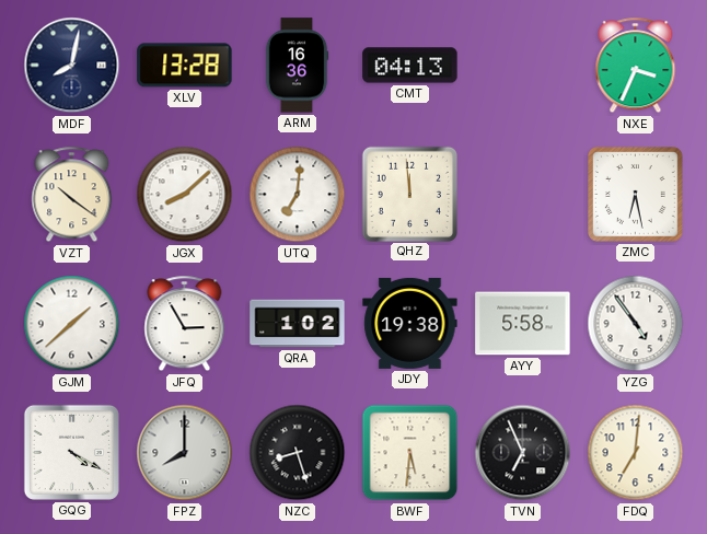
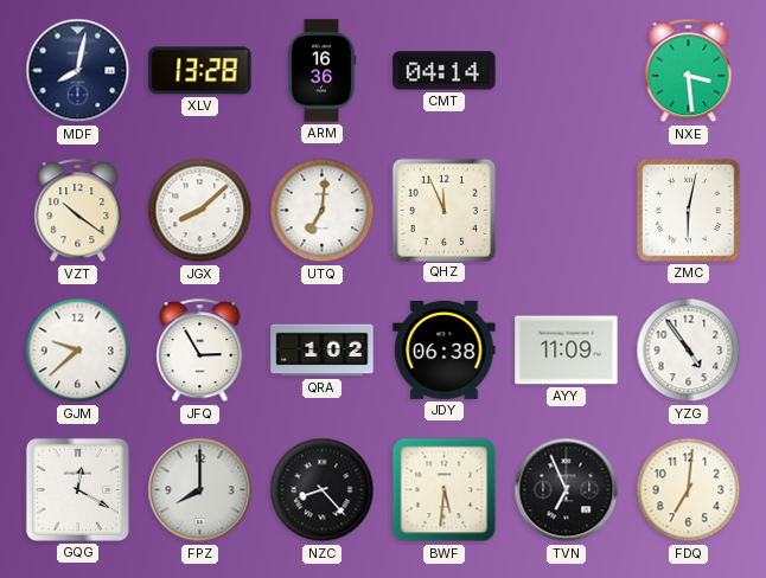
CMT: 04:13 -> 04:14
NXE: 3:34 -> 3:29
QHZ: 11:59 -> 11:56
ZMC: 6:28 -> 6:02
GJM: 1:38 -> 9:38
JDY: 19:38 -> 06:38
AYY: 5:58 -> 11:09
GQG: 4:20 -> 12:20
NZC: 8:27 -> 8:23
